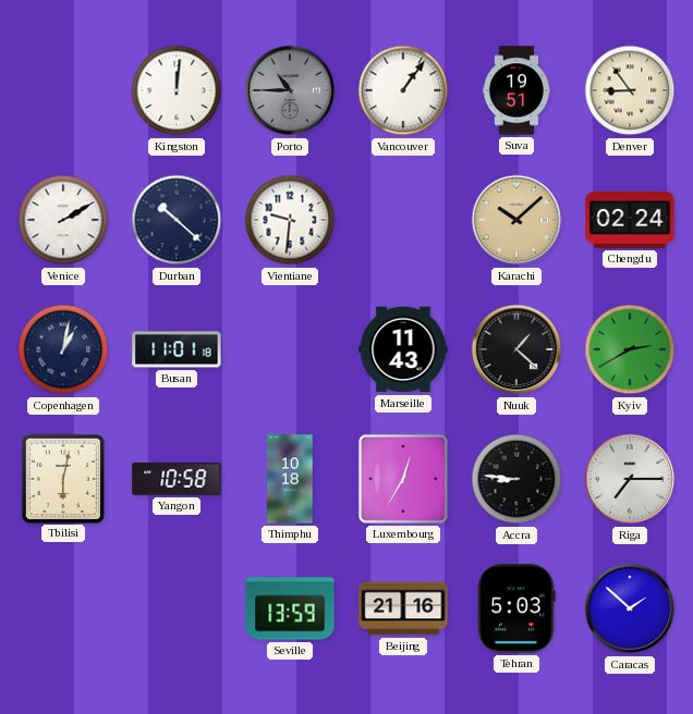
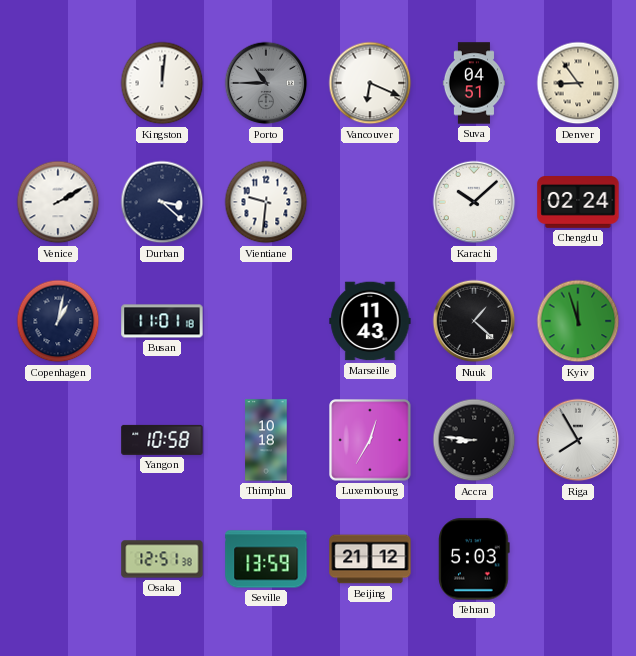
Vancouver: 1:06 -> 6:19
Suva: 19:51 -> 04:51
Durban: 10:22 -> 3:22
Karachi dial: champagne -> white
Kyiv: 2:40 -> 11:57
Tbilisi: 6:02 -> none
Riga: 7:15 -> 7:55
Osaka: none -> 12:51
Beijing: 21:16 -> 21:12
Caracas: 1:52 -> none
